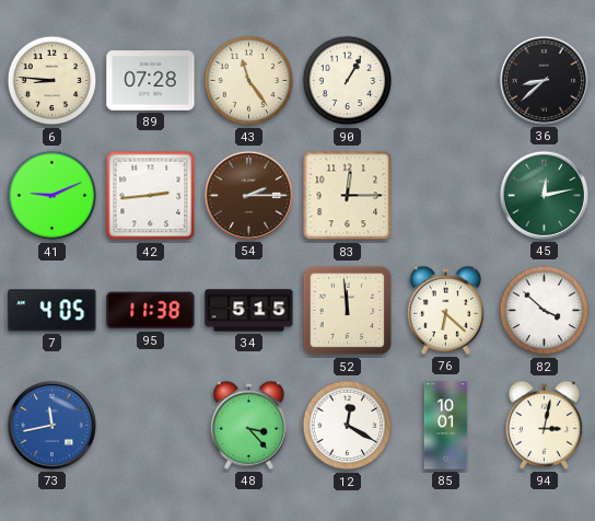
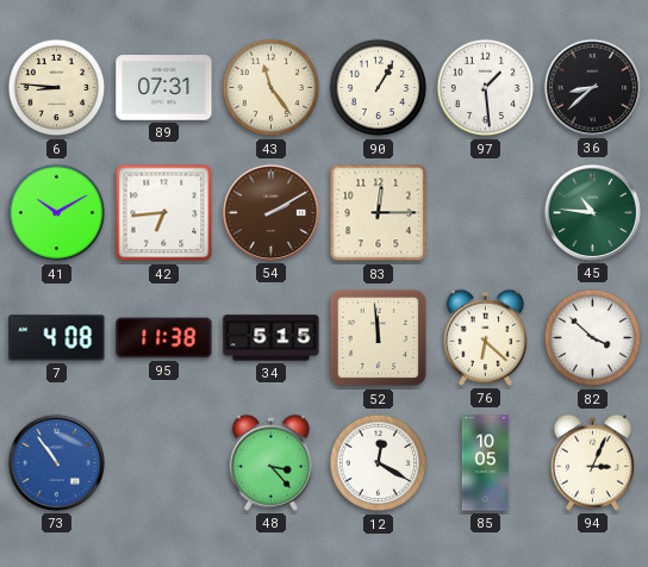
89: 07:28 -> 07:31
97: none -> 1:29
41: 9:11 -> 10:10
42: 2:44 -> 6:44
54: 2:15 -> 2:10
45: 12:13 -> 10:46
7: 4:05 -> 4:08
73: 11:43 -> 10:54
85: 10:01 -> 10:05
94: 3:02 -> 3:04
